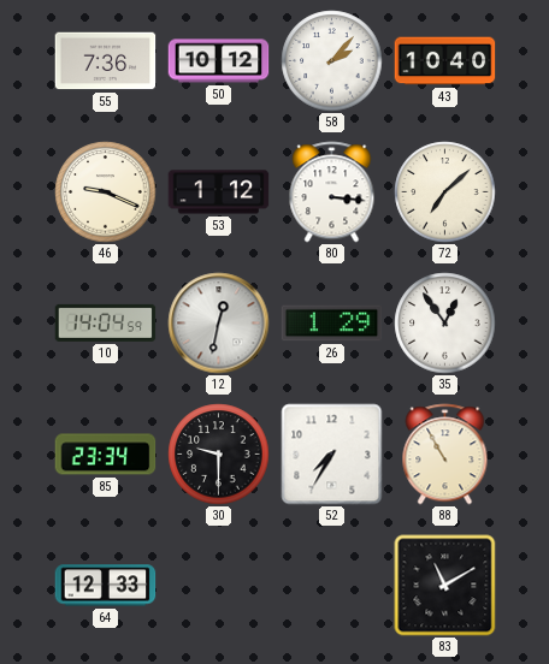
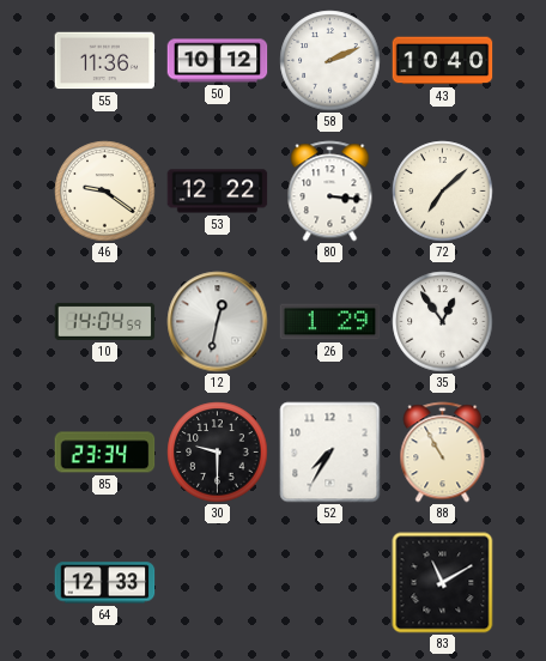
55: 7:36 -> 11:36
58: 2:07 -> 2:11
46: 9:19 -> 9:21
53: 1:12 -> 12:22
